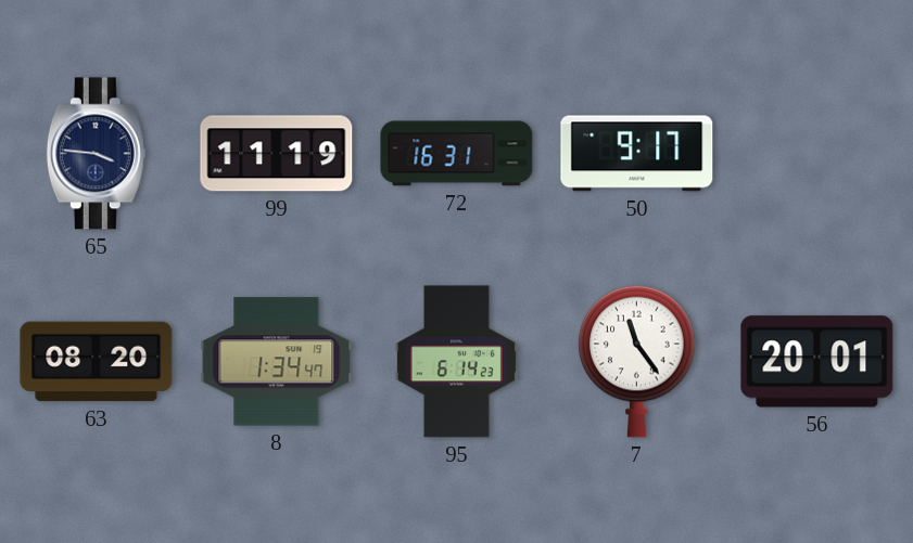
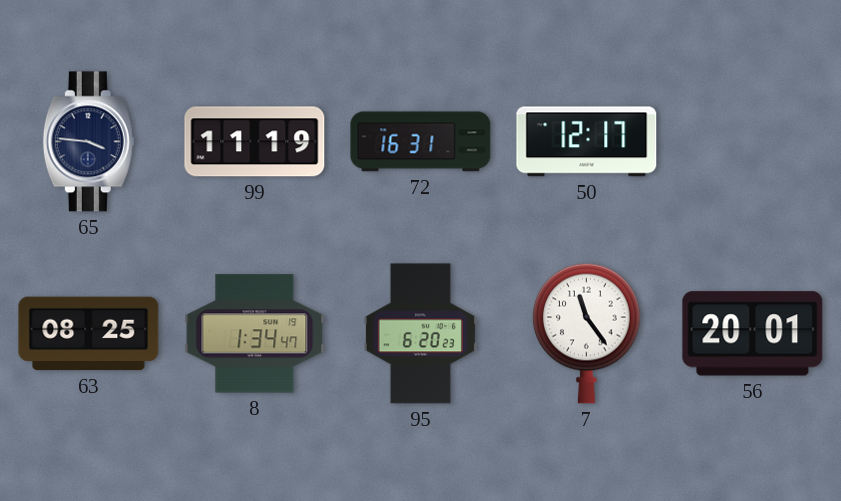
50: 9:17 -> 12:17
63: 08:20 -> 08:25
95: 6:14 -> 6:20
